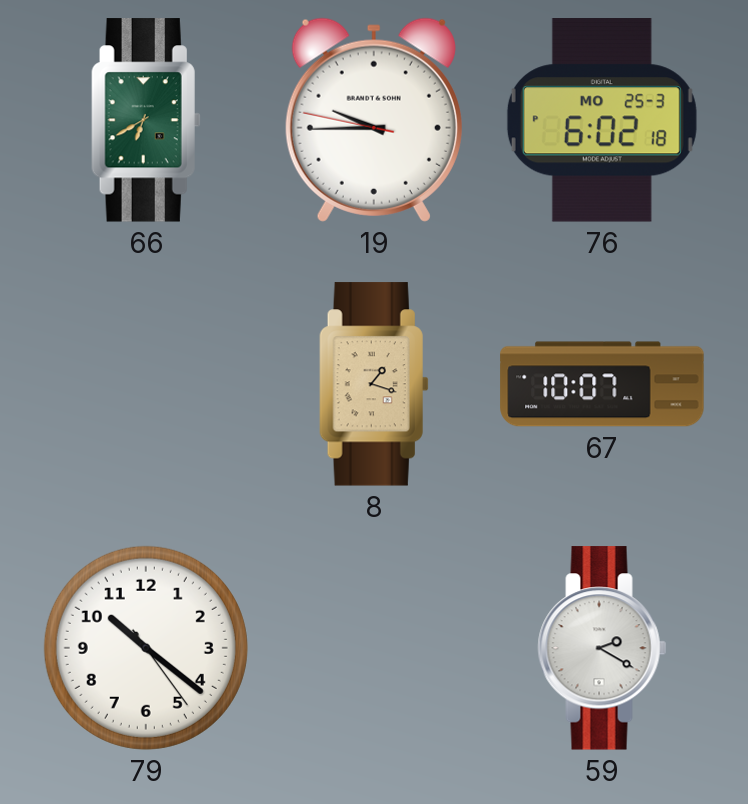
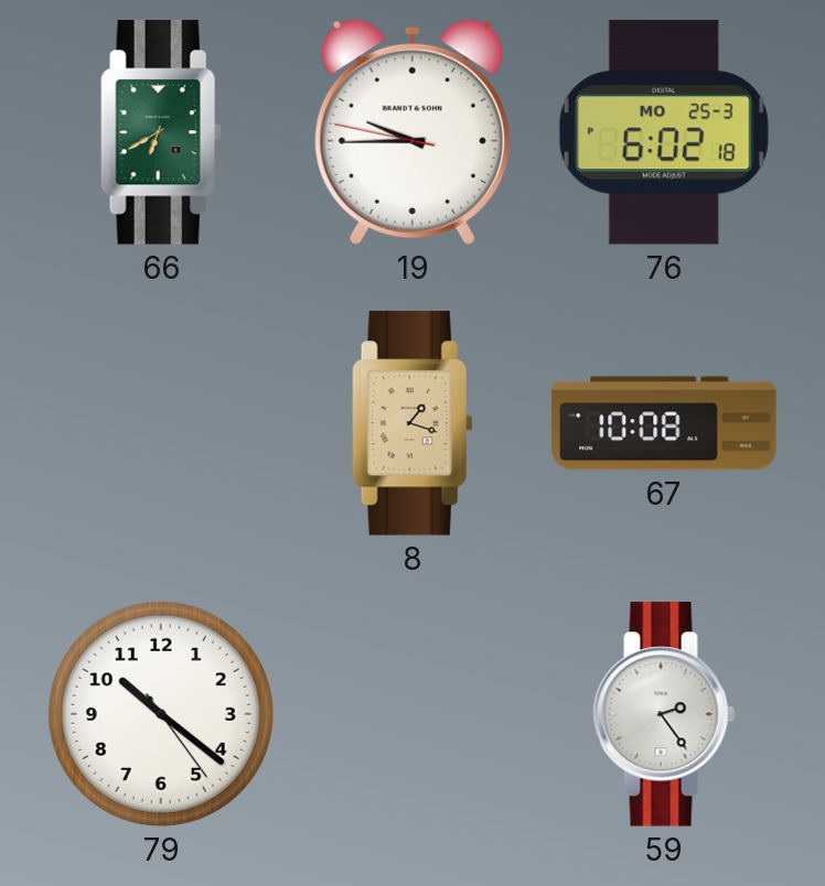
67: 10:07 -> 10:08
59: 2:20 -> 2:24
